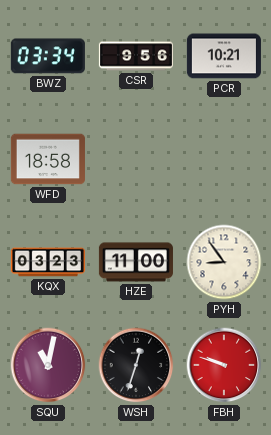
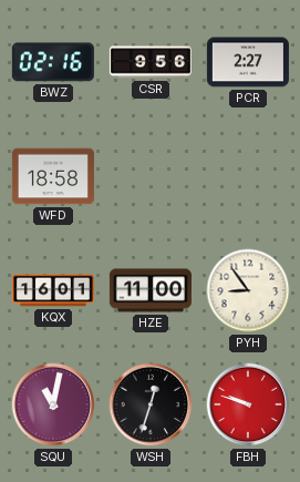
BWZ: 03:34 -> 02:16
PCR: 10:21 -> 2:27
KQX: 03:23 -> 16:01
